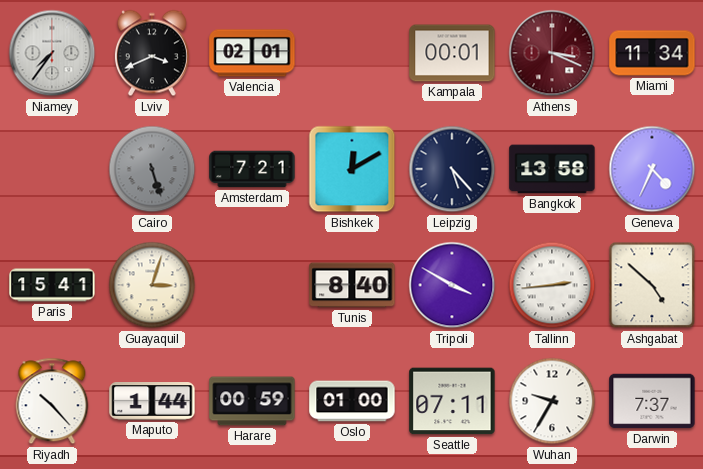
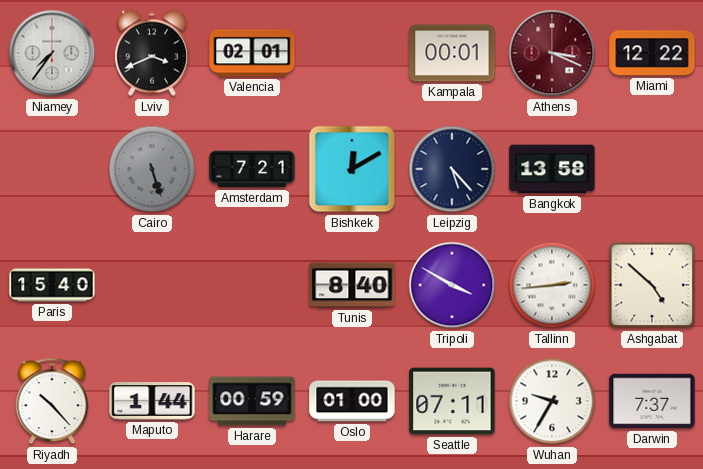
Miami: 11:34 -> 12:22
Geneva: 4:34 -> none
Paris: 15:41 -> 15:40
Guayaquil: 3:03 -> none
